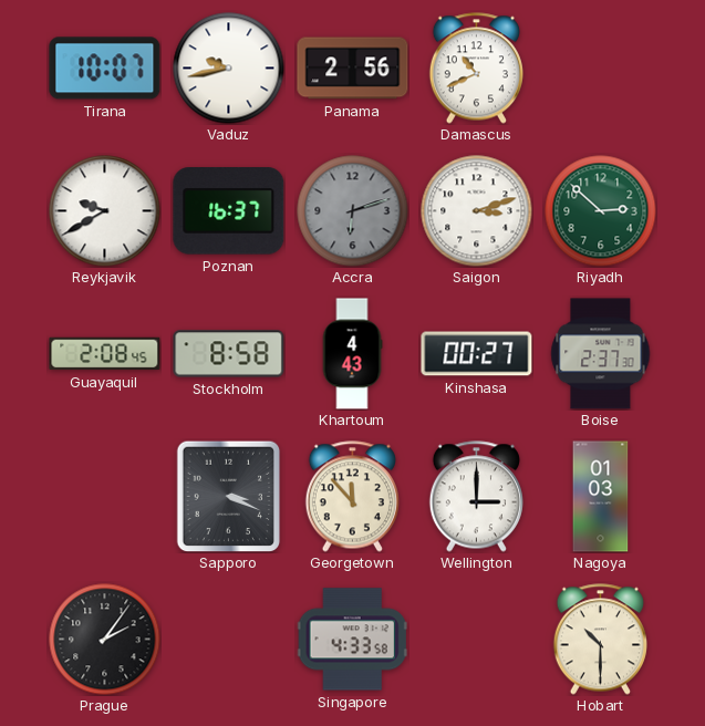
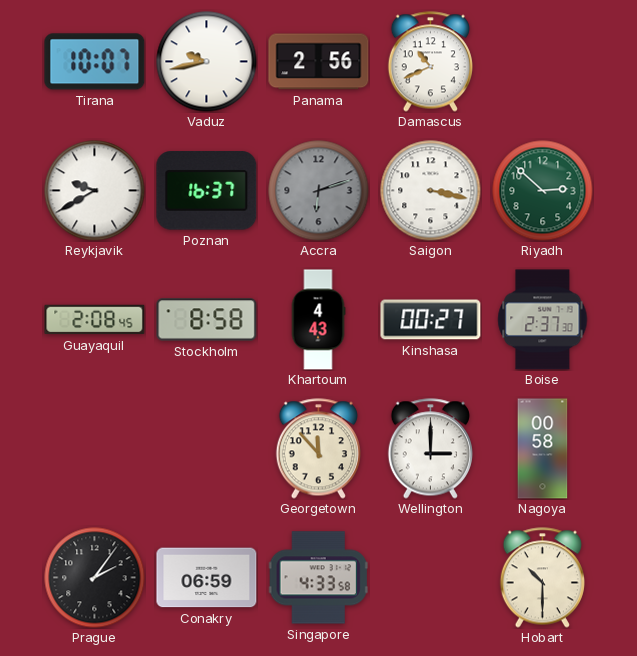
Saigon: 3:12 -> 3:17
Sapporo: 3:19 -> none
Nagoya: 01:03 -> 00:58
Conakry: none -> 06:59
